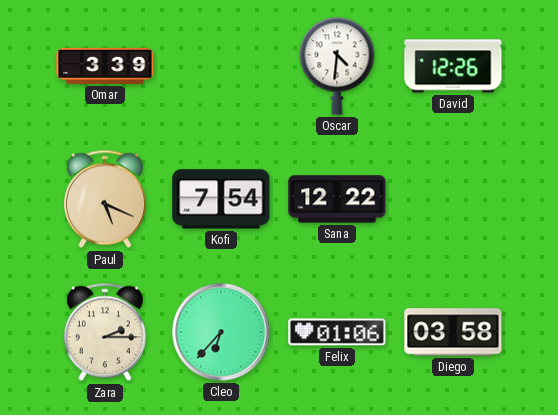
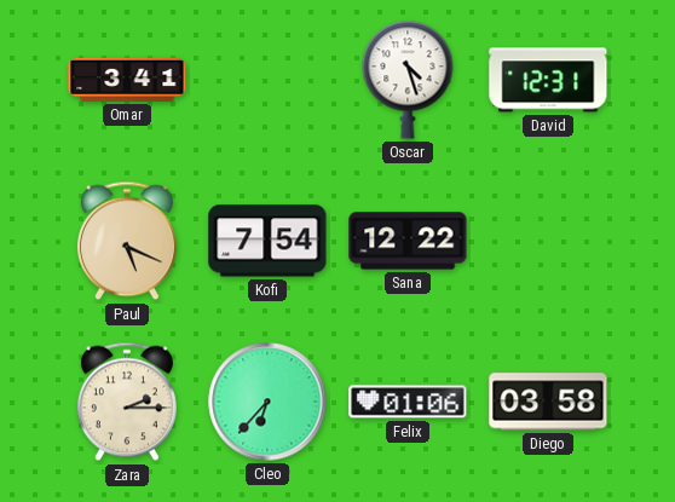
Omar: 3:39 -> 3:41
Oscar: 4:31 -> 4:27
David: 12:26 -> 12:31
